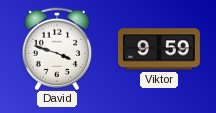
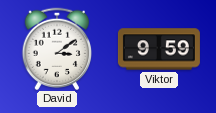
David: 3:48 -> 3:09
